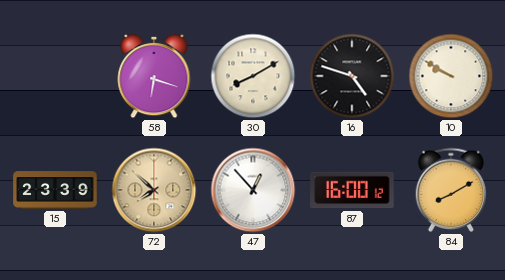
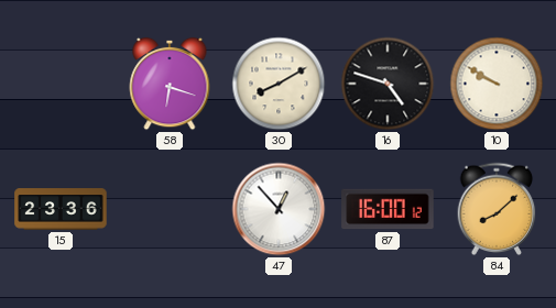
15: 23:39 -> 23:36
72: 7:52 -> none
84: 8:10 -> 8:08
